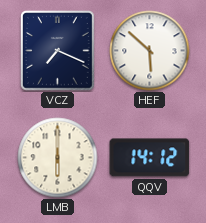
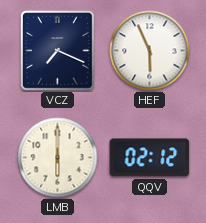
HEF: 5:52 -> 5:56
QQV: 14:12 -> 02:12
